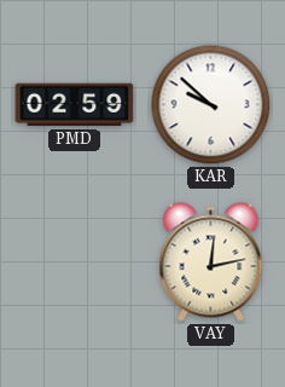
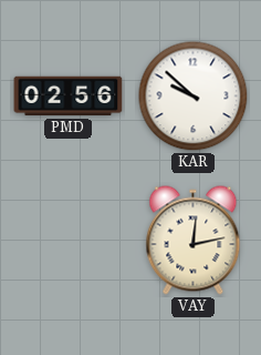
PMD: 02:59 -> 02:56
